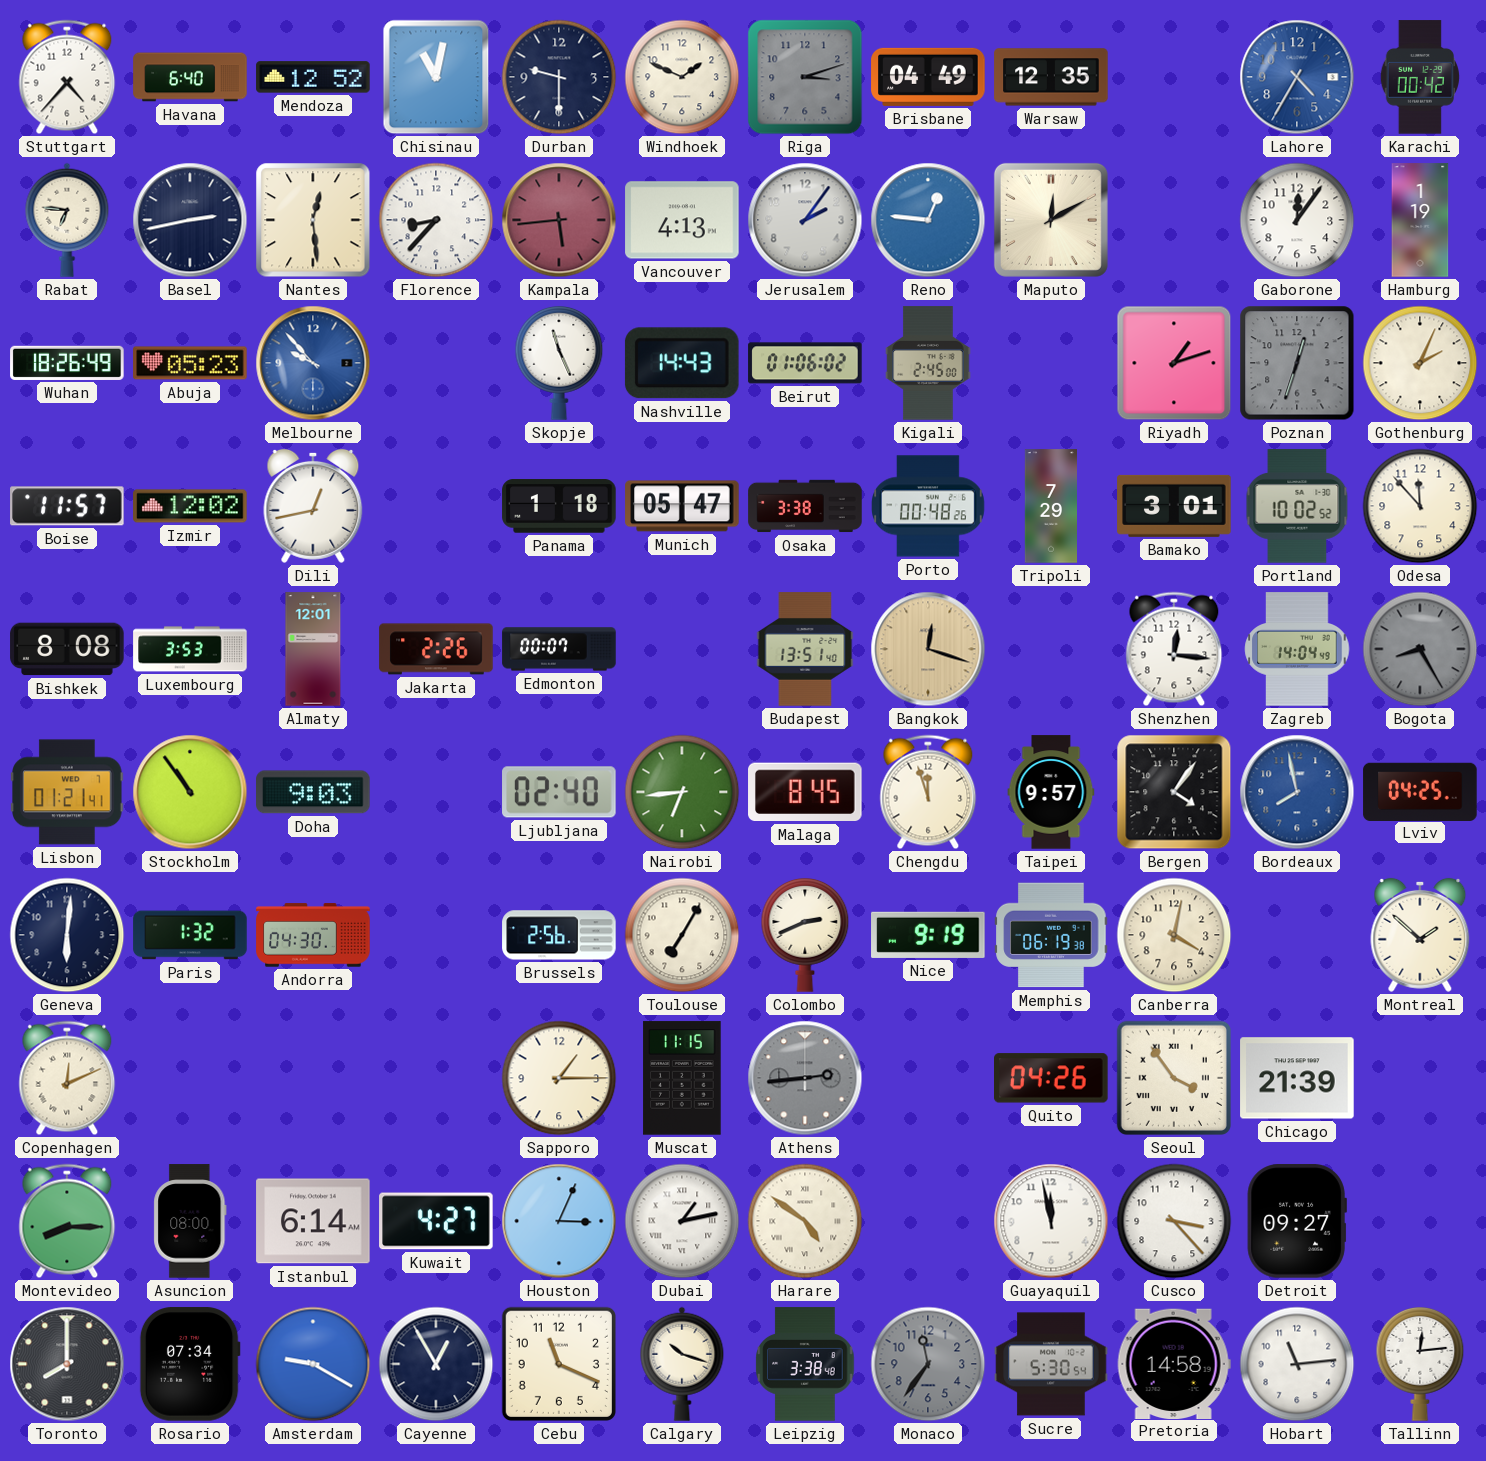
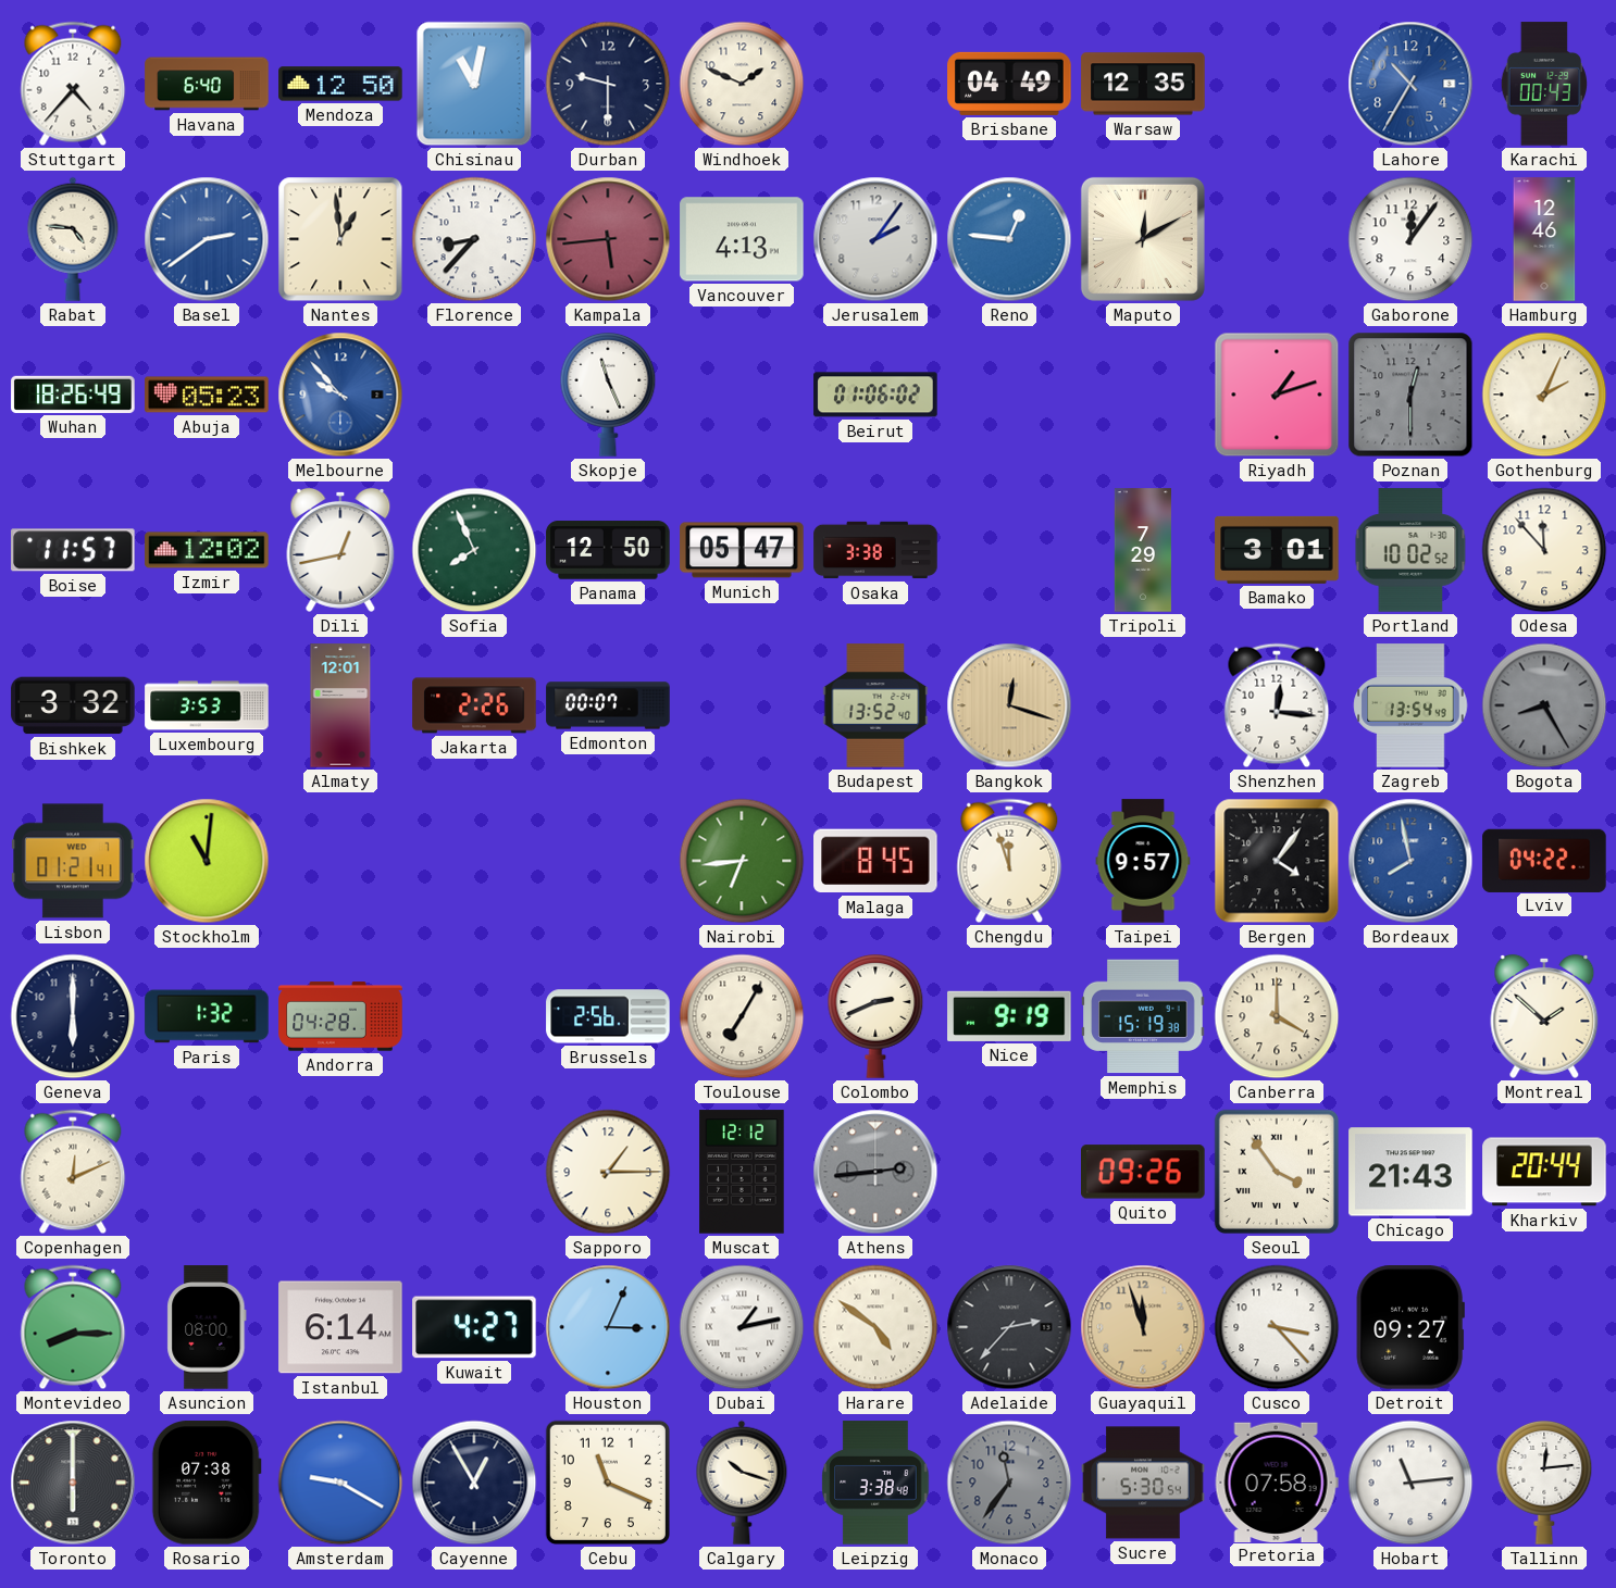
Mendoza: 12:52 -> 12:50
Riga: 3:12 -> none
Lahore: 4:35 -> 10:35
Karachi: 00:42 -> 00:43
Rabat: 6:46 -> 4:46
Basel: 2:43 -> 2:39
Basel dial: navy -> blue
Nantes: 12:29 -> 12:59
Hamburg: 1:19 -> 12:46
Nashville: 14:43 -> none
Kigali: 2:45 -> none
Poznan: 12:33 -> 12:30
Sofia: none -> 7:56
Panama: 1:18 -> 12:50
Porto: 00:48 -> none
Bishkek: 8:08 -> 3:32
Budapest: 13:51 -> 13:52
Zagreb: 14:04 -> 13:54
Stockholm: 10:54 -> 11:01
Doha: 9:03 -> none
Ljubljana: 02:40 -> none
Lviv: 04:25 -> 04:22
Geneva: 6:01 -> 6:00
Andorra: 04:30 -> 04:28
Memphis: 06:19 -> 15:19
Canberra: 4:02 -> 4:00
Muscat: 11:15 -> 12:12
Quito: 04:26 -> 09:26
Chicago: 21:39 -> 21:43
Kharkiv: none -> 20:44
Adelaide: none -> 2:37
Guayaquil: 11:58 -> 11:57
Guayaquil dial: white -> champagne
Toronto: 8:00 -> 6:00
Rosario: 07:34 -> 07:38
Pretoria: 14:58 -> 07:58
